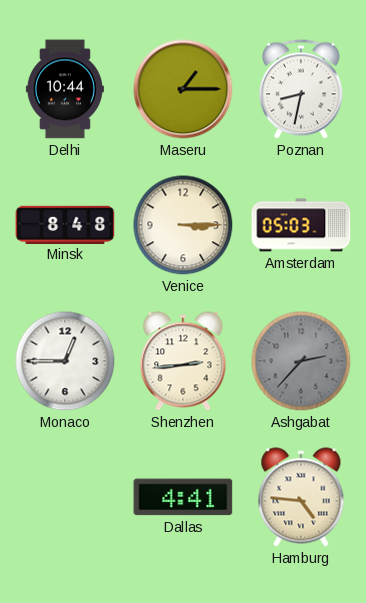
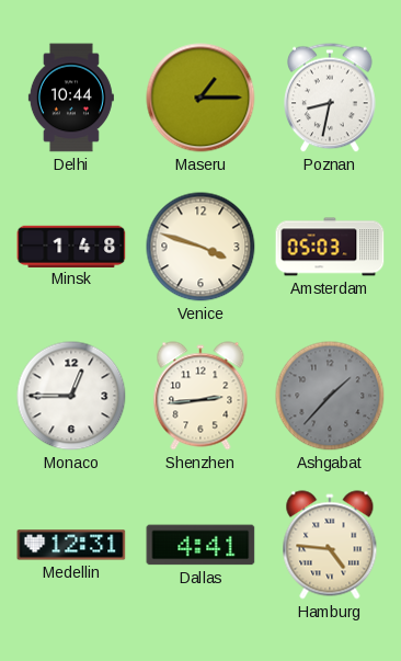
Minsk: 8:48 -> 1:48
Venice: 3:15 -> 3:48
Ashgabat: 2:37 -> 1:37
Medellin: none -> 12:31
